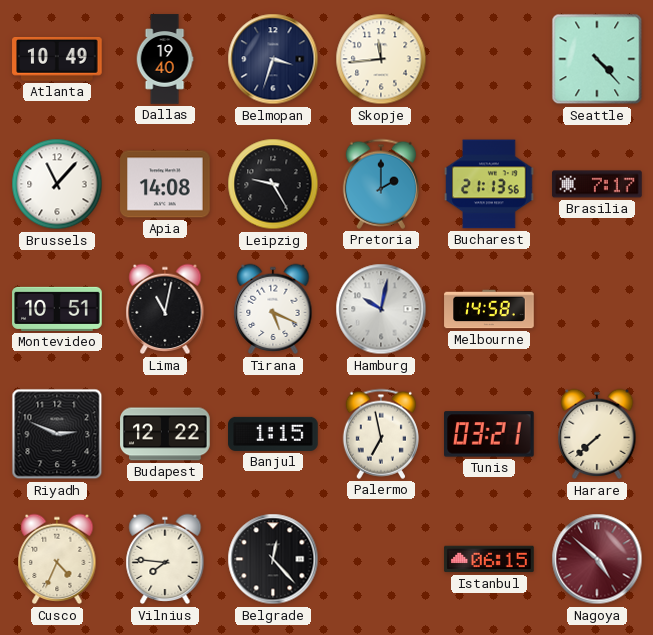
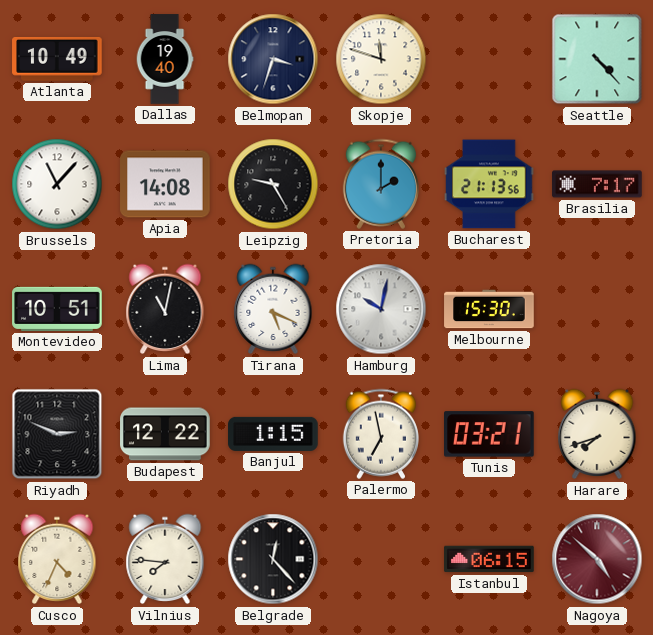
Skopje: 11:44 -> 11:48
Melbourne: 14:58 -> 15:30
Harare: 7:38 -> 7:42
